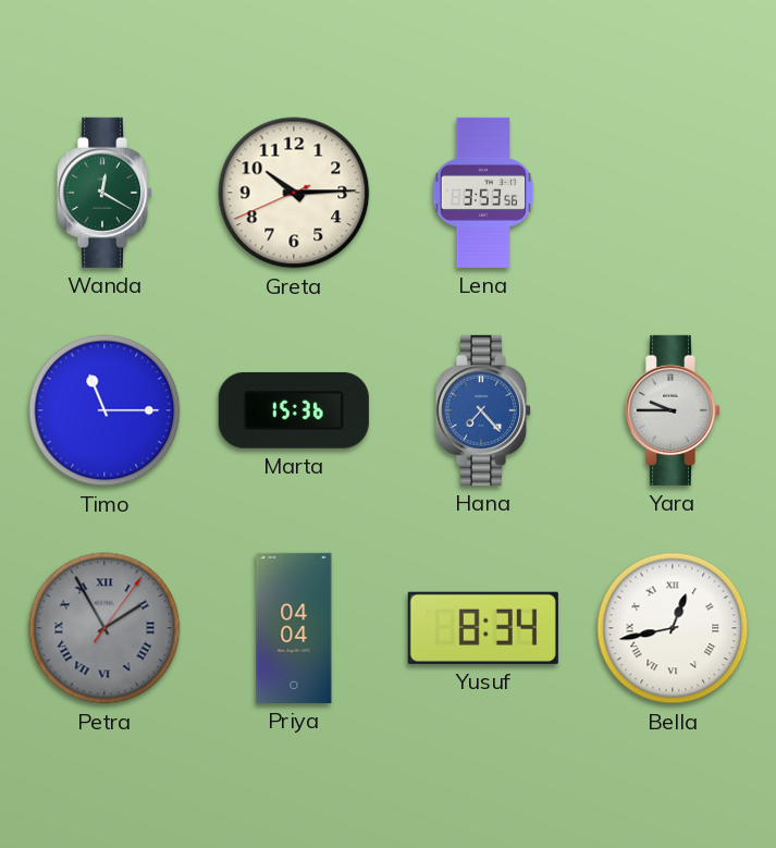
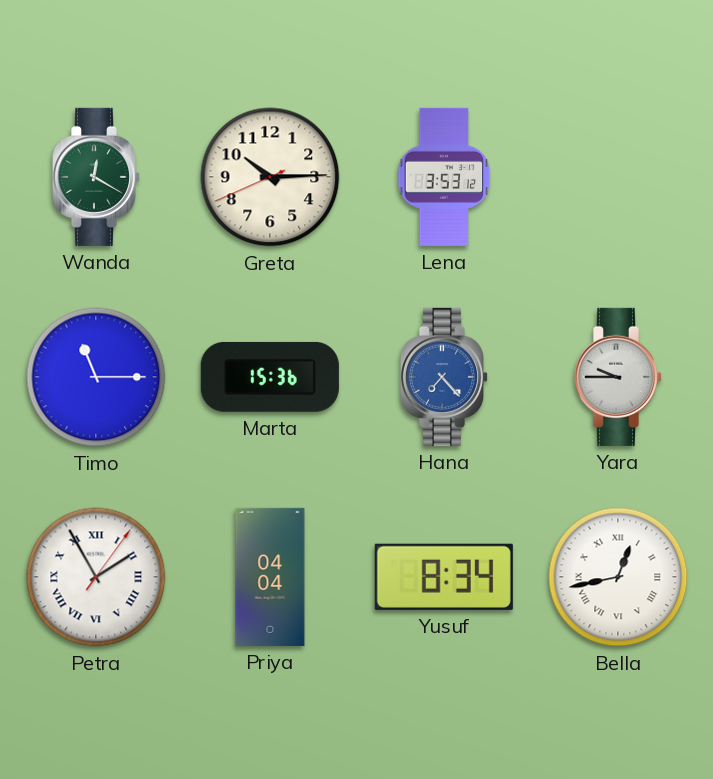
Lena: 3:53:56 -> 3:53:12
Petra dial: grey -> white
